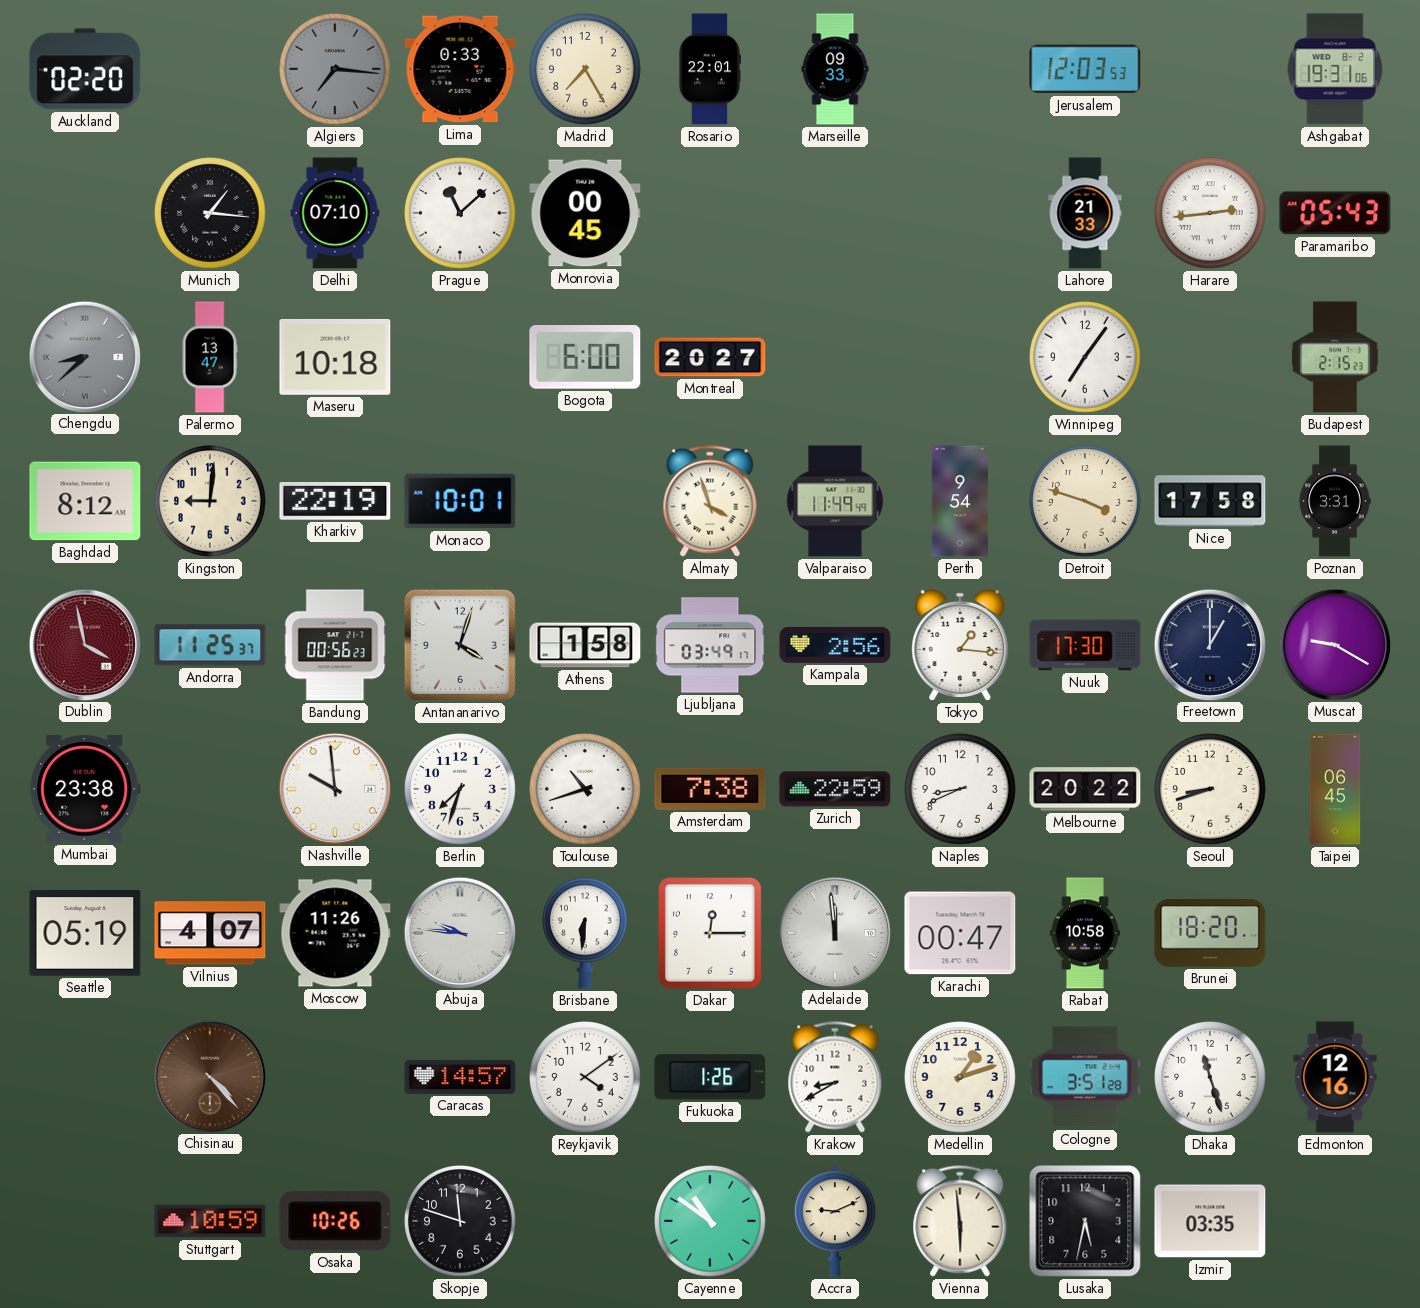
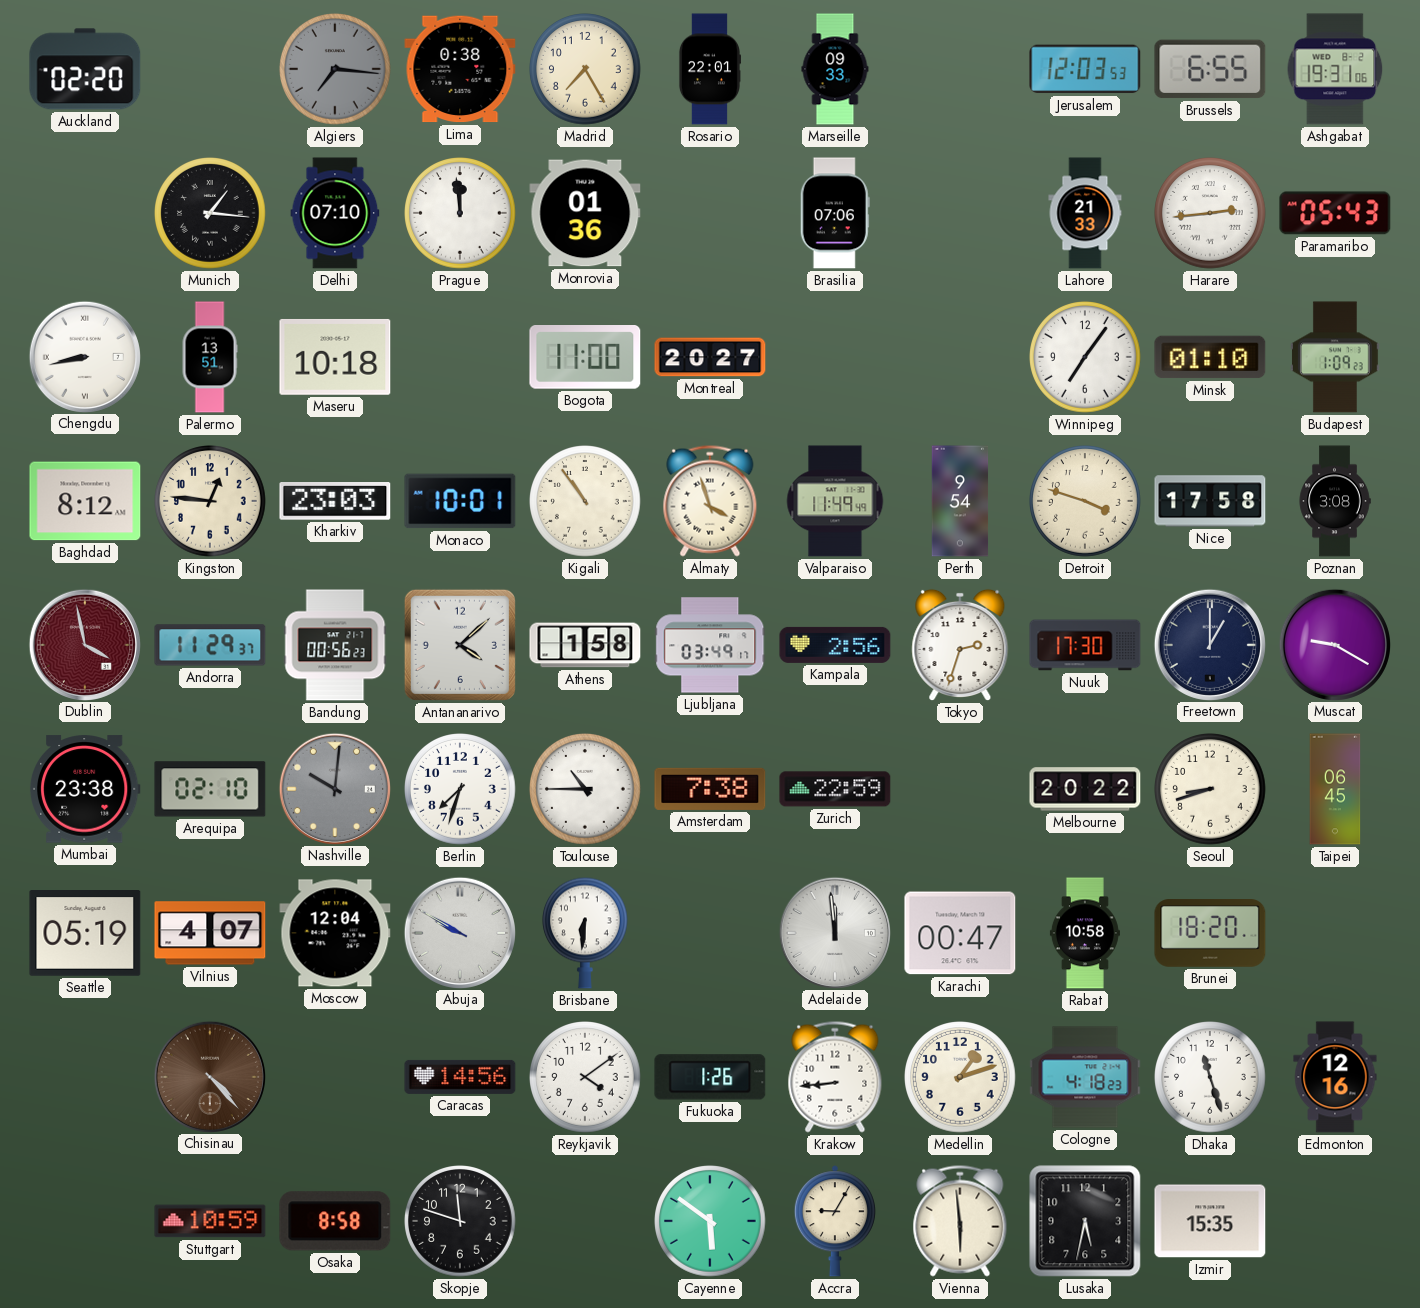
Lima: 0:33 -> 0:38
Brussels: none -> 6:55
Prague: 11:08 -> 11:59
Monrovia: 00:45 -> 01:36
Brasilia: none -> 07:06
Chengdu: 8:38 -> 8:43
Chengdu dial: grey -> white
Palermo: 13:47 -> 13:51
Bogota: 6:00 -> 11:00
Minsk: none -> 01:10
Budapest: 2:15 -> 1:09
Kingston: 9:01 -> 12:46
Kharkiv: 22:19 -> 23:03
Kigali: none -> 10:54
Poznan: 3:31 -> 3:08
Andorra: 11:25 -> 11:29
Antananarivo: 4:03 -> 4:08
Tokyo: 1:16 -> 2:33
Arequipa: none -> 02:10
Nashville: 9:59 -> 10:01
Nashville dial: white -> grey
Toulouse: 10:42 -> 10:45
Naples: 8:41 -> none
Moscow: 11:26 -> 12:04
Abuja: 9:46 -> 9:50
Dakar: 12:15 -> none
Caracas: 14:57 -> 14:56
Krakow: 8:40 -> 8:44
Cologne: 3:51 -> 4:18
Osaka: 10:26 -> 8:58
Cayenne: 10:51 -> 5:51
Accra: 9:11 -> 9:05
Izmir: 03:35 -> 15:35
